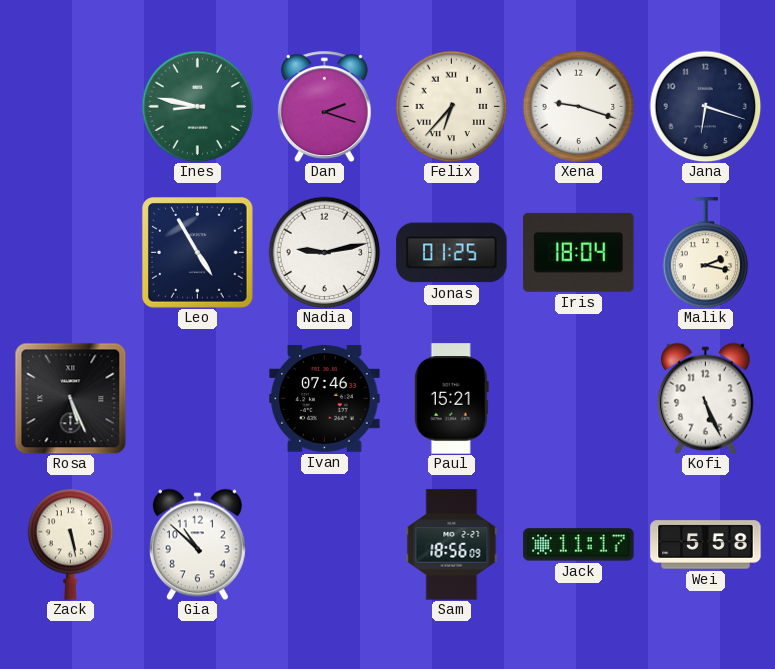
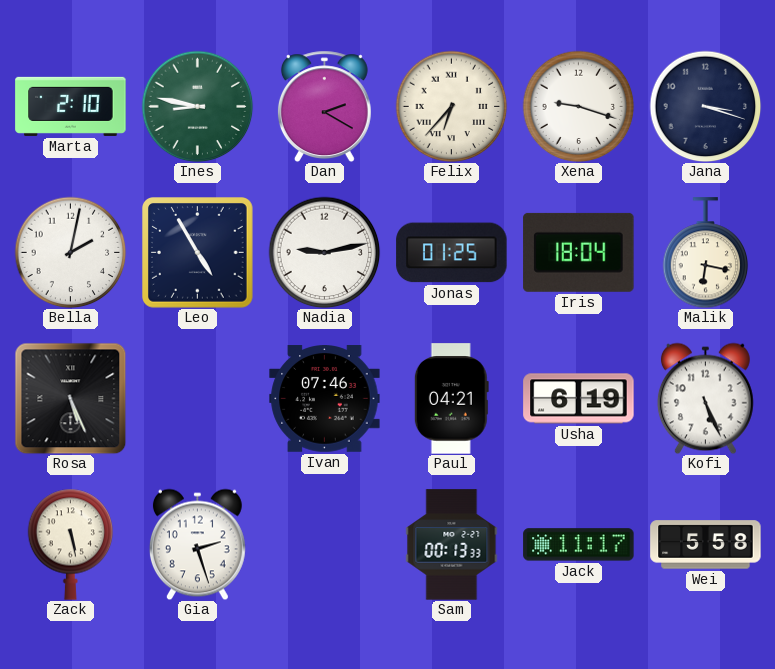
Marta: none -> 2:10
Dan: 2:18 -> 2:20
Jana: 6:18 -> 3:18
Bella: none -> 2:02
Malik: 2:17 -> 6:17
Paul: 15:21 -> 04:21
Usha: none -> 6:19
Gia: 10:52 -> 2:27
Sam: 18:56 -> 00:13
